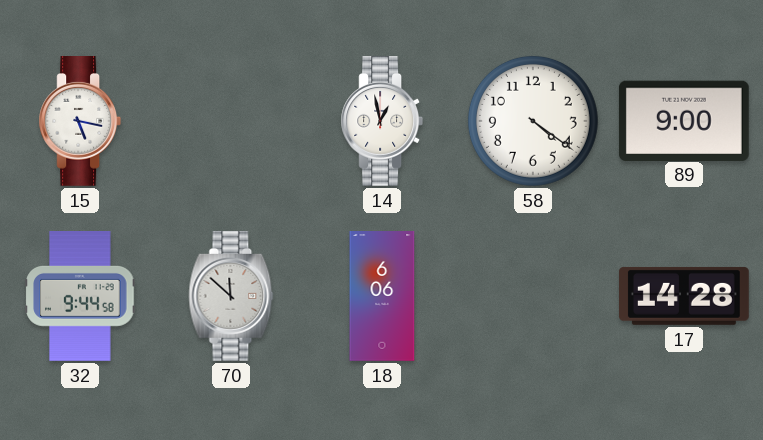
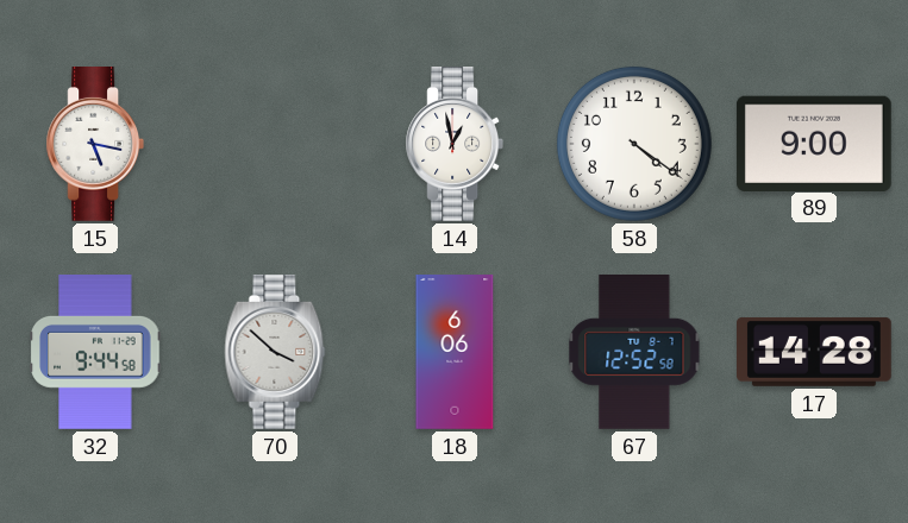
70: 11:52 -> 3:52
67: none -> 12:52
